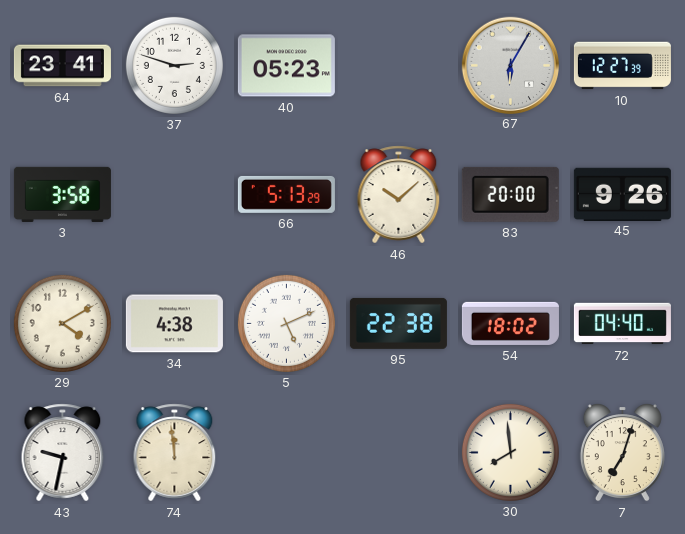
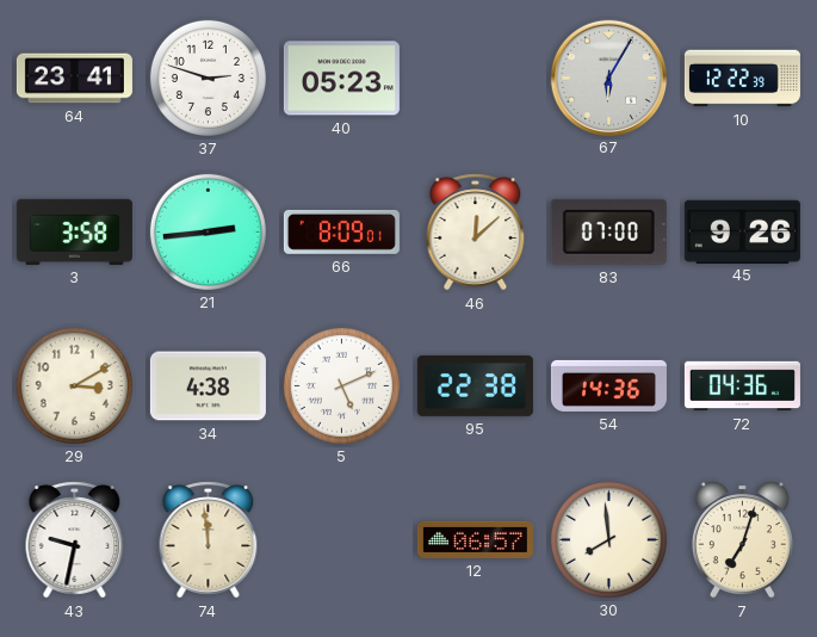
10: 12:27 -> 12:22
21: none -> 2:44
66: 5:13 -> 8:09
46: 10:08 -> 12:08
83: 20:00 -> 07:00
29: 4:10 -> 3:10
54: 18:02 -> 14:36
72: 04:40 -> 04:36
12: none -> 06:57
